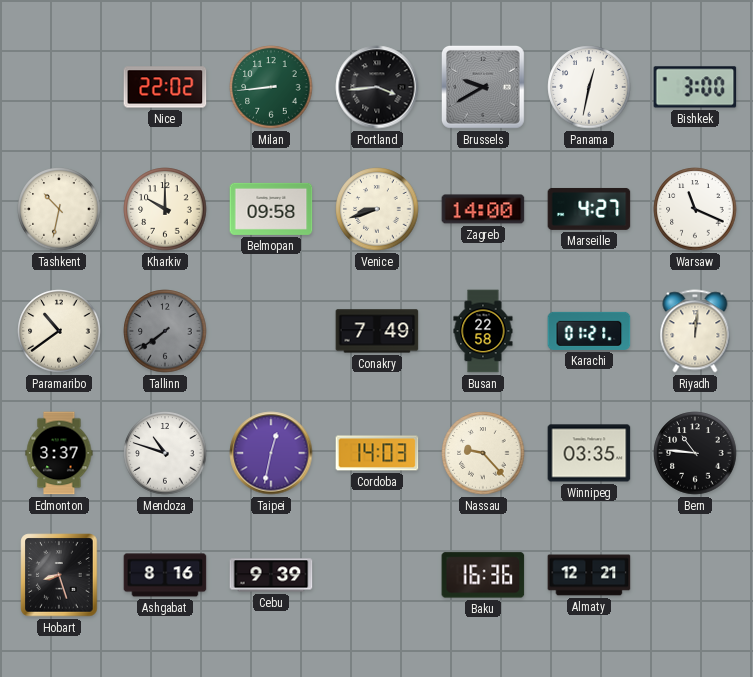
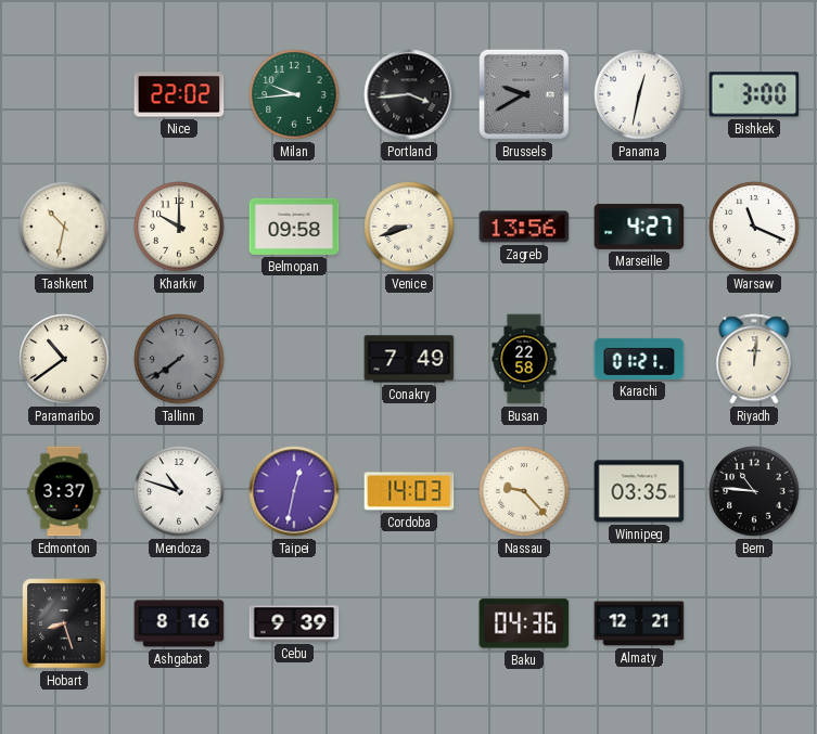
Milan: 8:44 -> 9:44
Zagreb: 14:00 -> 13:56
Baku: 16:36 -> 04:36
